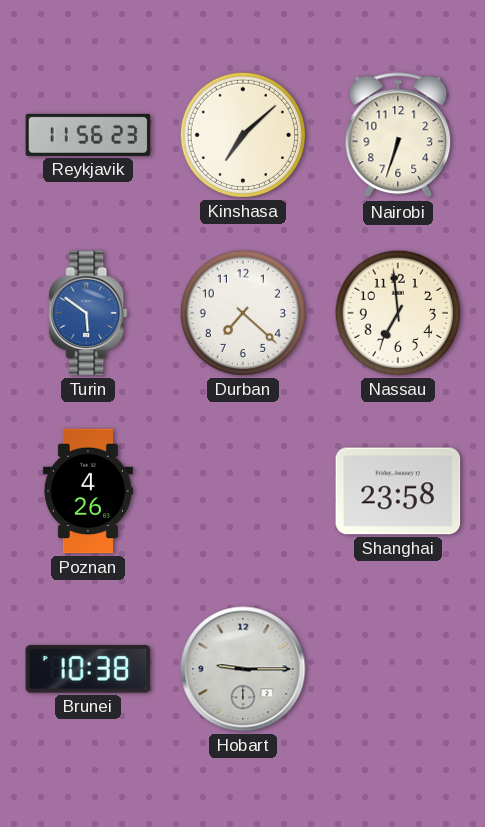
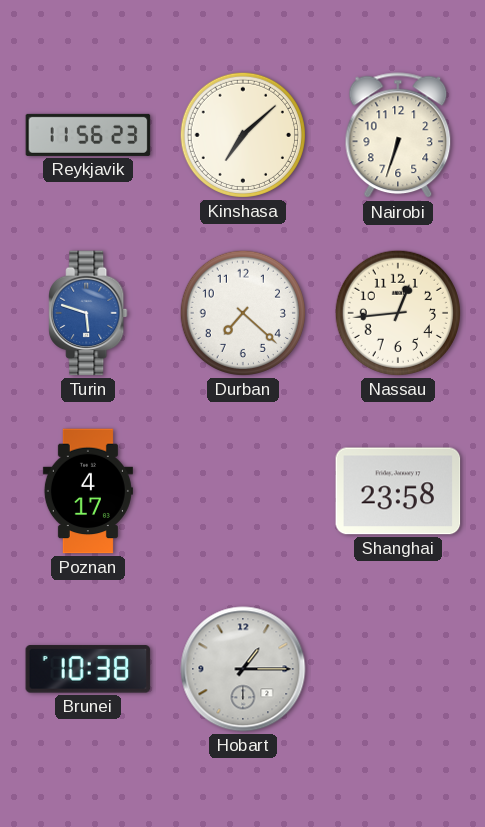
Turin: 5:51 -> 5:48
Nassau: 6:59 -> 12:44
Poznan: 4:26 -> 4:17
Hobart: 9:15 -> 1:15
